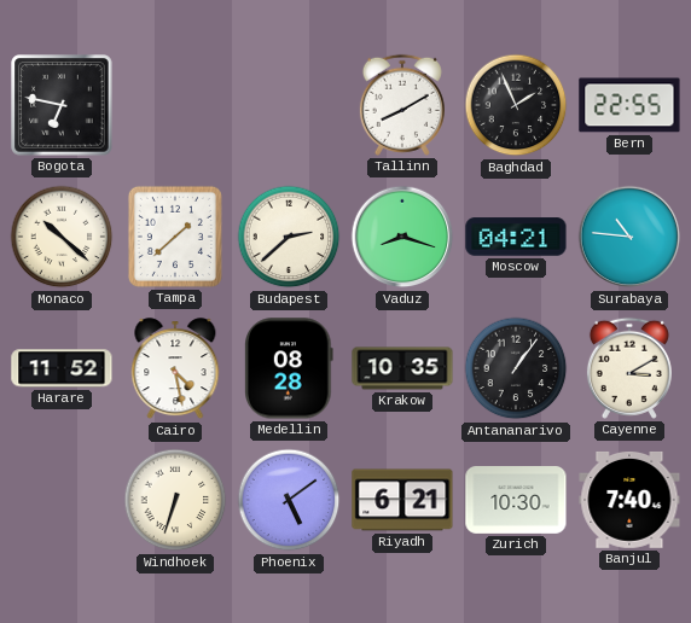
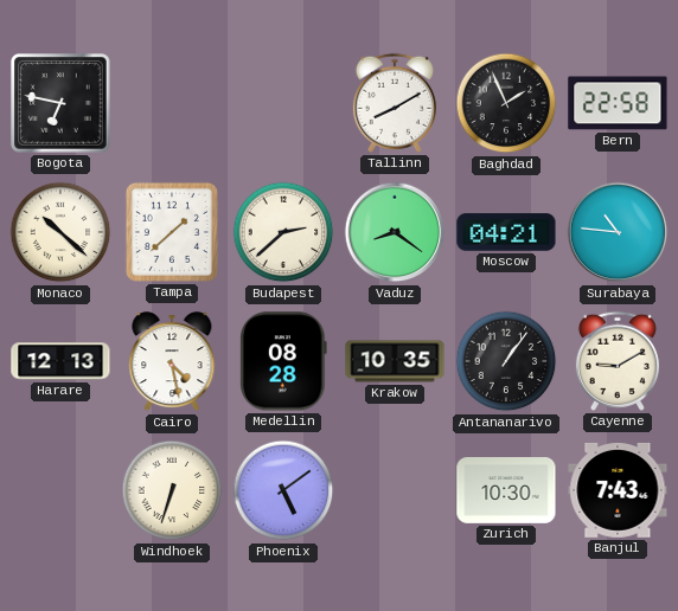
Bern: 22:55 -> 22:58
Vaduz: 8:18 -> 8:21
Harare: 11:52 -> 12:13
Cayenne: 3:10 -> 9:10
Riyadh: 6:21 -> none
Banjul: 7:40 -> 7:43
